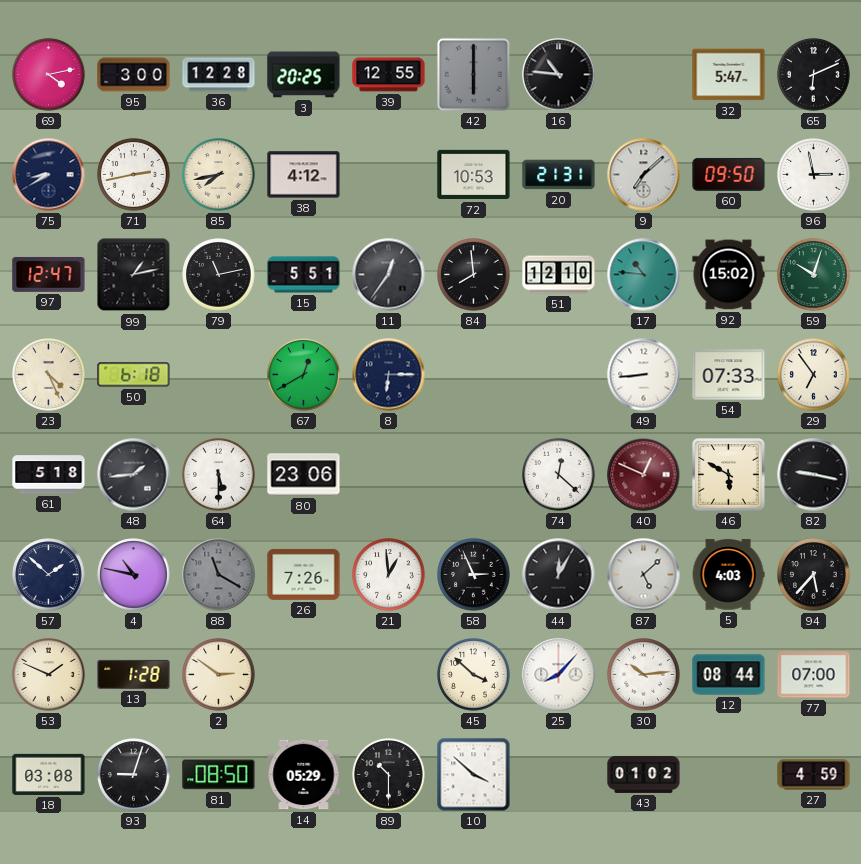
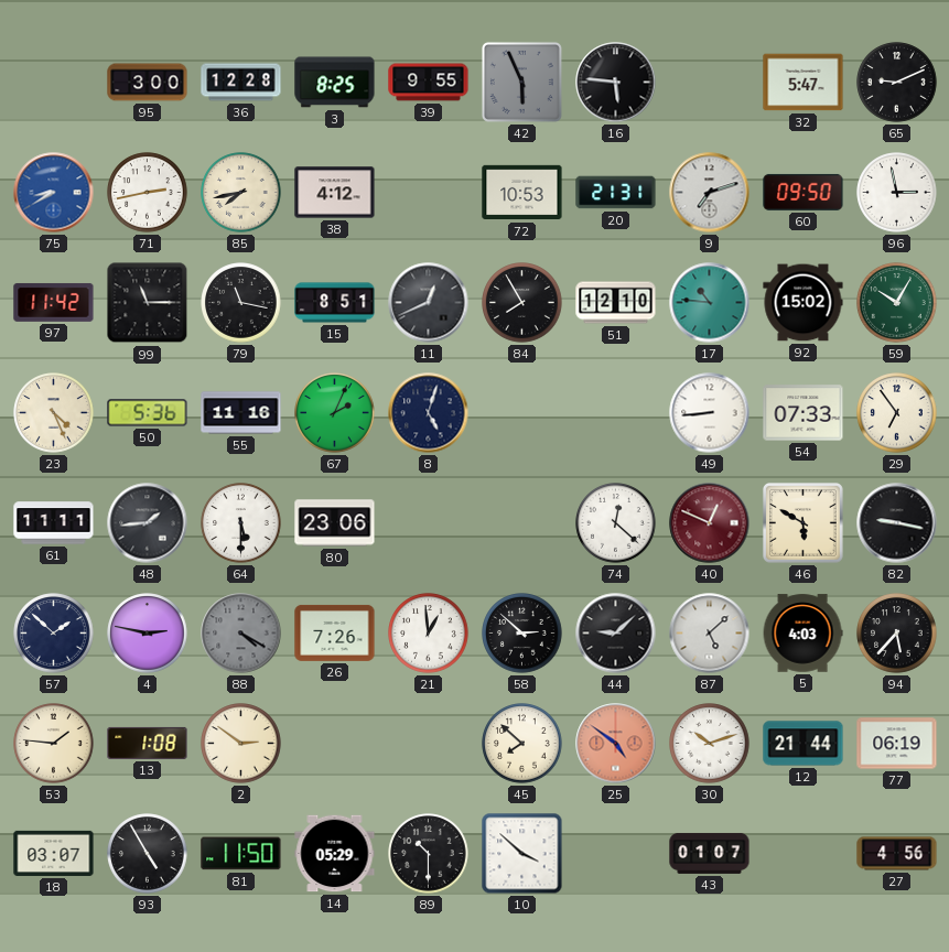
69: 4:13 -> none
3: 20:25 -> 8:25
39: 12:55 -> 9:55
42: 6:00 -> 5:56
16: 10:46 -> 5:46
65: 6:11 -> 9:11
75 dial: navy -> blue
9: 7:08 -> 7:12
97: 12:47 -> 11:42
99: 1:13 -> 11:15
79: 11:13 -> 11:17
15: 5:51 -> 8:51
11: 12:36 -> 12:41
84: 7:59 -> 7:55
59: 10:03 -> 10:05
50: 6:18 -> 5:36
55: none -> 11:16
67: 12:40 -> 2:04
8: 6:15 -> 5:03
61: 5:18 -> 11:11
4: 10:47 -> 2:47
88: 11:20 -> 4:20
58: 2:56 -> 2:52
44: 12:05 -> 9:08
53: 1:49 -> 1:46
13: 1:28 -> 1:08
45: 3:52 -> 7:52
25: 8:07 -> 4:51
25 dial: white -> salmon
30: 10:14 -> 10:12
12: 08:44 -> 21:44
77: 07:00 -> 06:19
18: 03:08 -> 03:07
93: 9:03 -> 4:55
81: 08:50 -> 11:50
43: 01:02 -> 01:07
27: 4:59 -> 4:56
